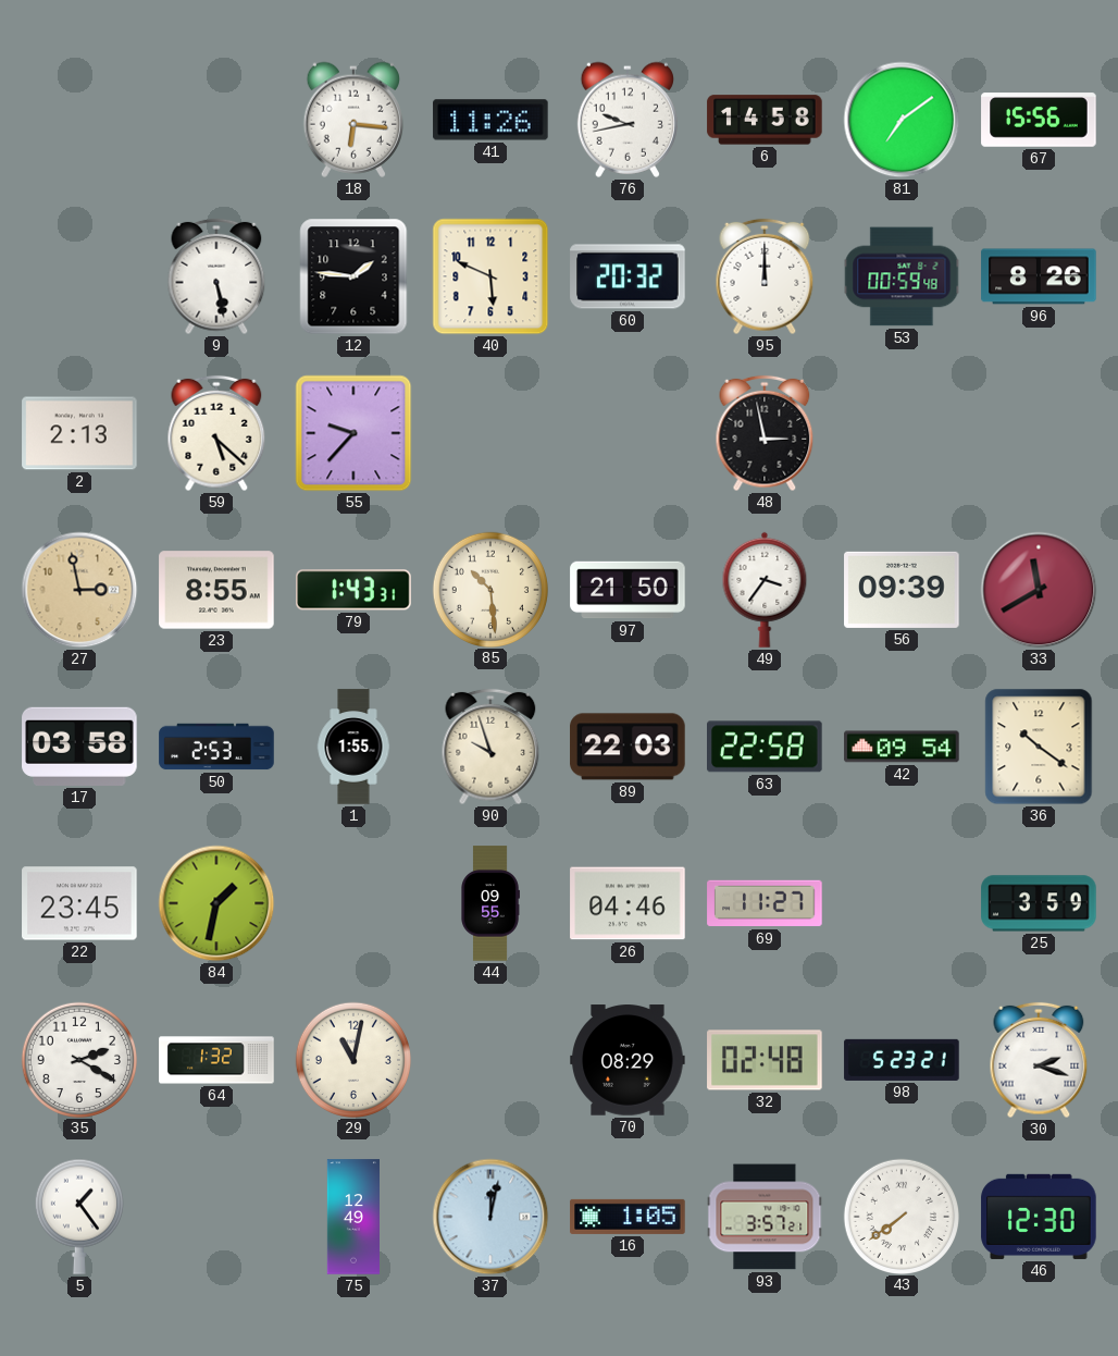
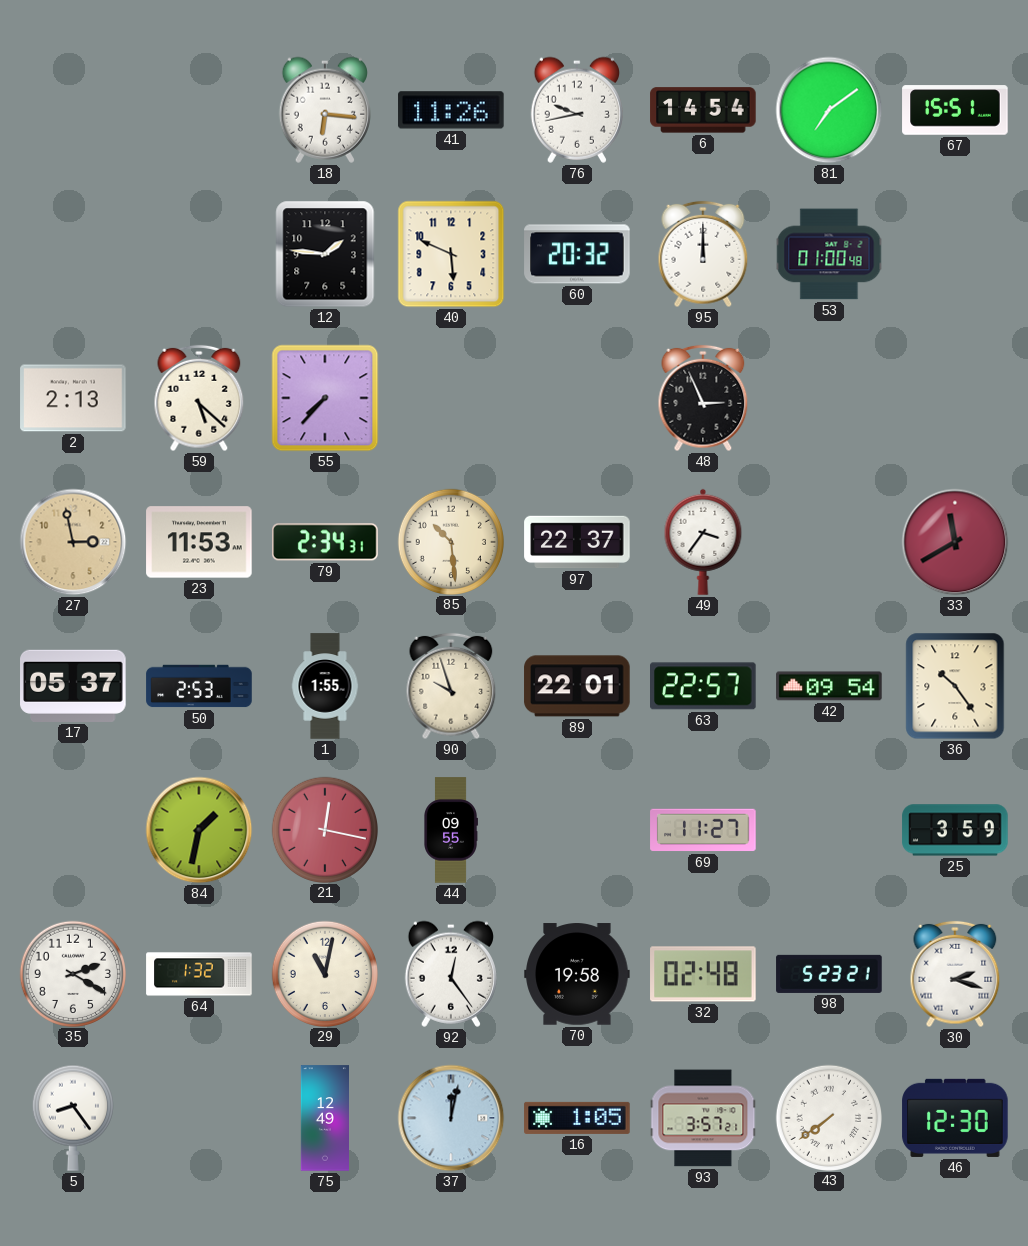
6: 14:58 -> 14:54
67: 15:56 -> 15:51
9: 5:28 -> none
53: 00:59 -> 01:00
96: 8:26 -> none
55: 9:37 -> 7:37
48: 2:58 -> 2:56
23: 8:55 -> 11:53
79: 1:43 -> 2:34
97: 21:50 -> 22:37
56: 09:39 -> none
17: 03:58 -> 05:37
89: 22:03 -> 22:01
63: 22:58 -> 22:57
36: 10:21 -> 10:24
22: 23:45 -> none
21: none -> 12:17
26: 04:46 -> none
92: none -> 12:24
70: 08:29 -> 19:58
5: 1:24 -> 8:24
